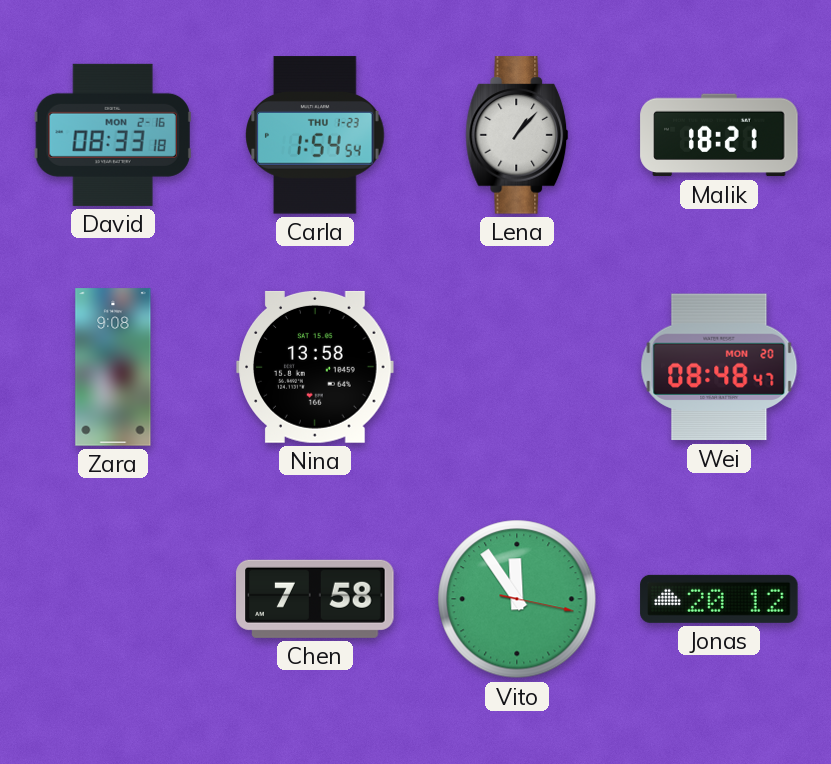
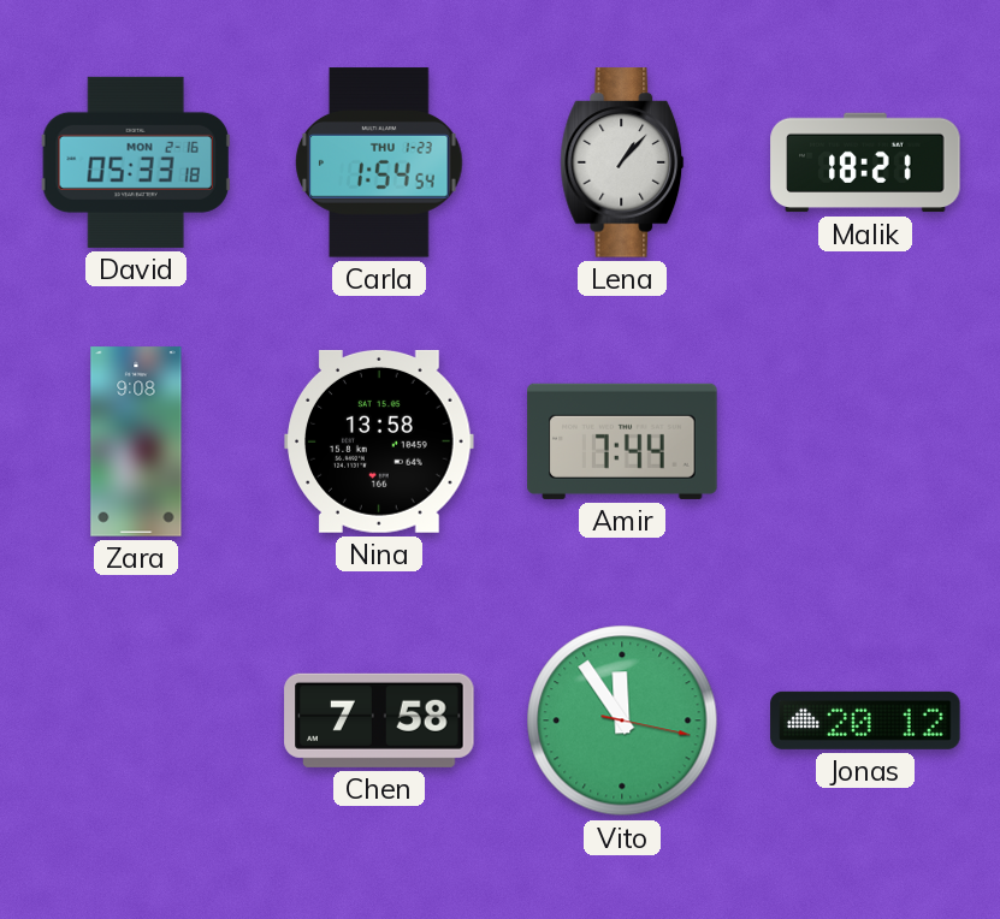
David: 08:33 -> 05:33
Amir: none -> 7:44
Wei: 08:48 -> none
